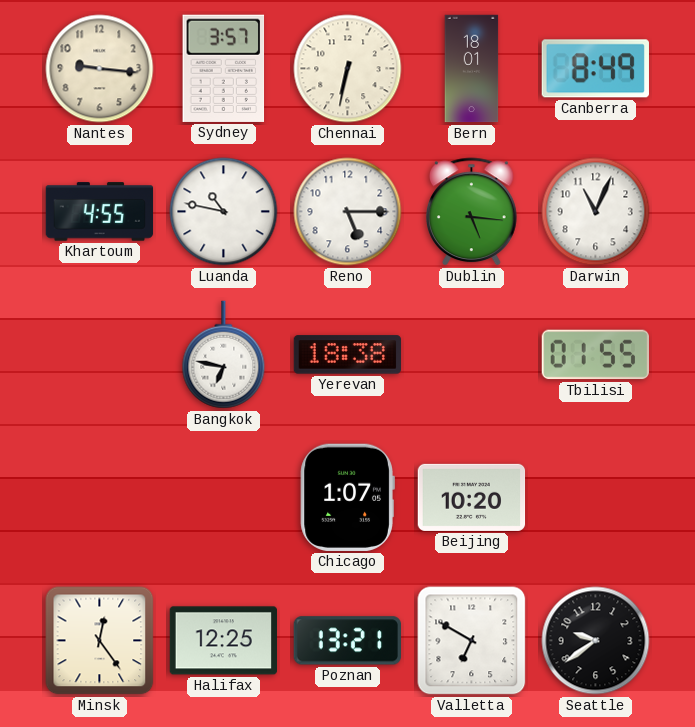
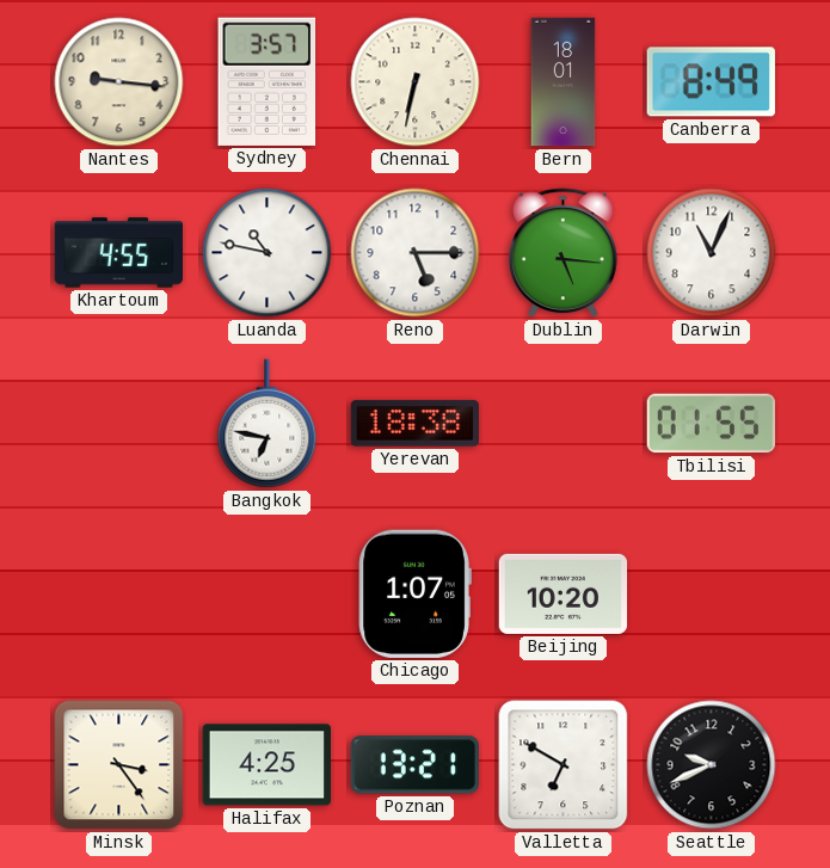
Minsk: 12:24 -> 3:24
Halifax: 12:25 -> 4:25
Seattle: 9:39 -> 9:41
